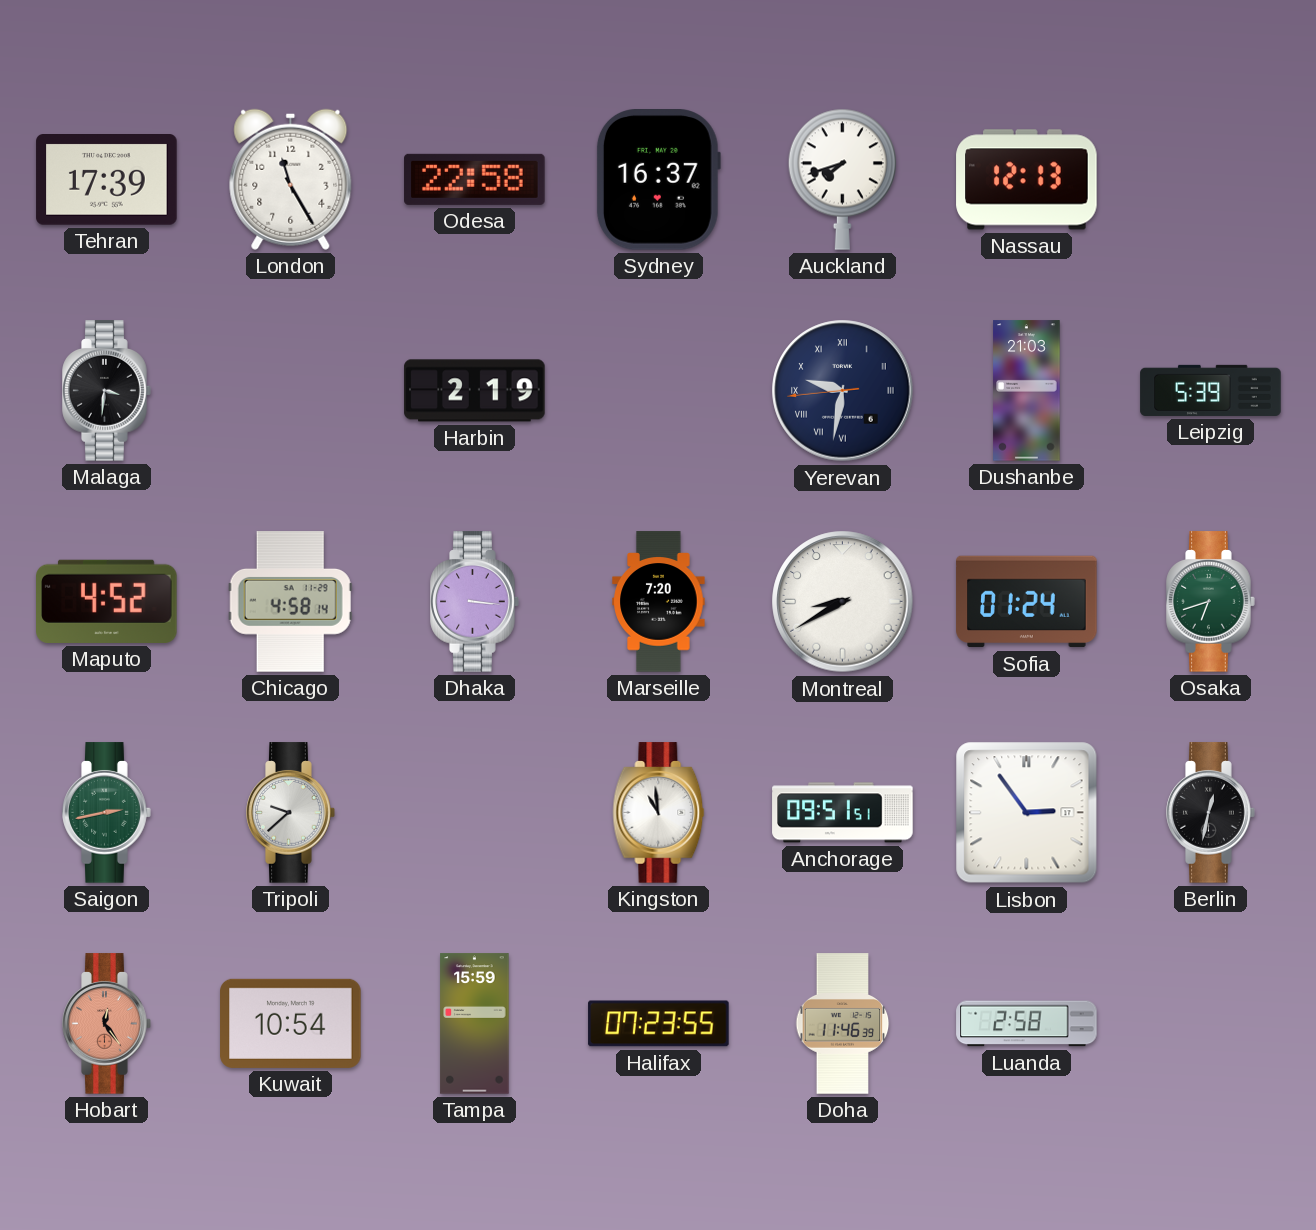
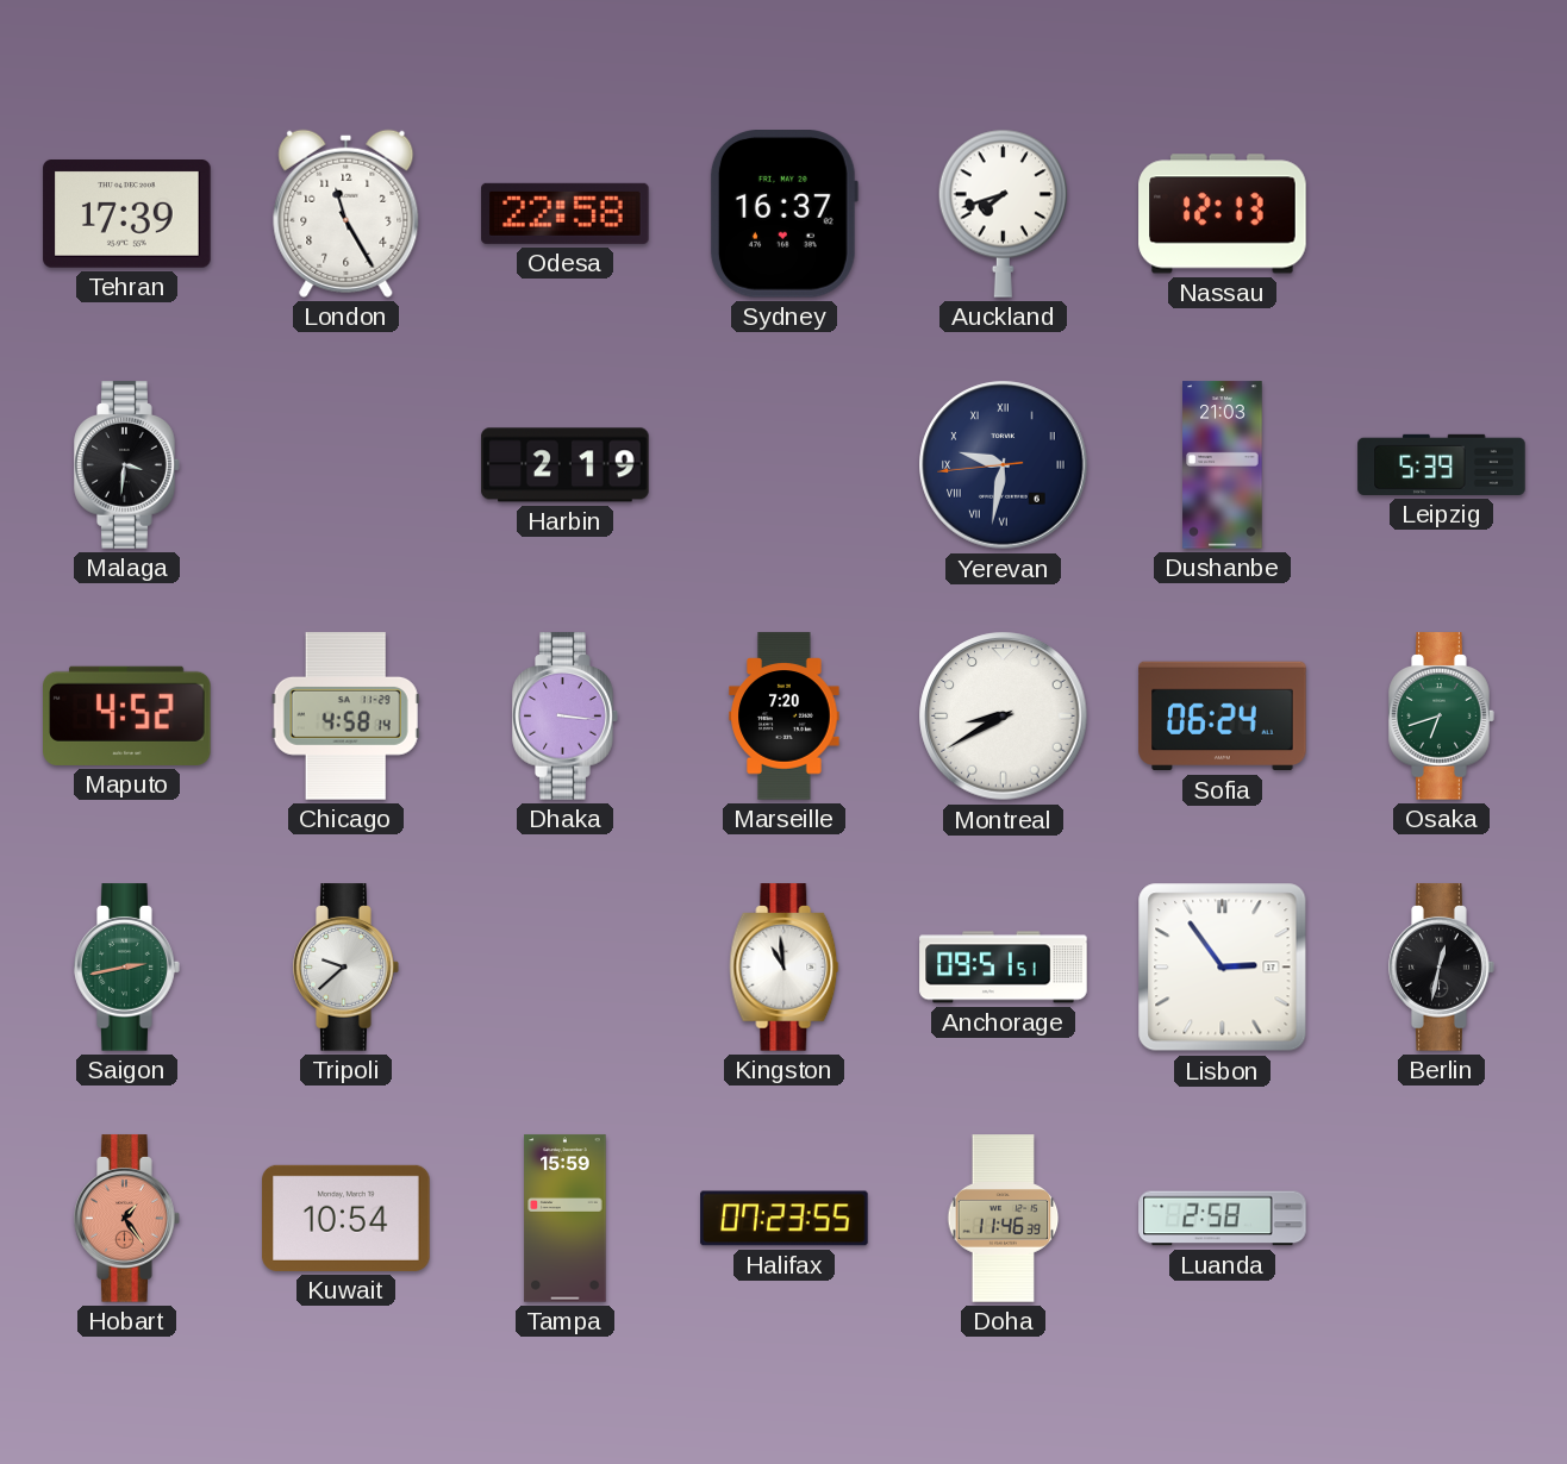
Sofia: 01:24 -> 06:24
Hobart: 12:24 -> 1:24
